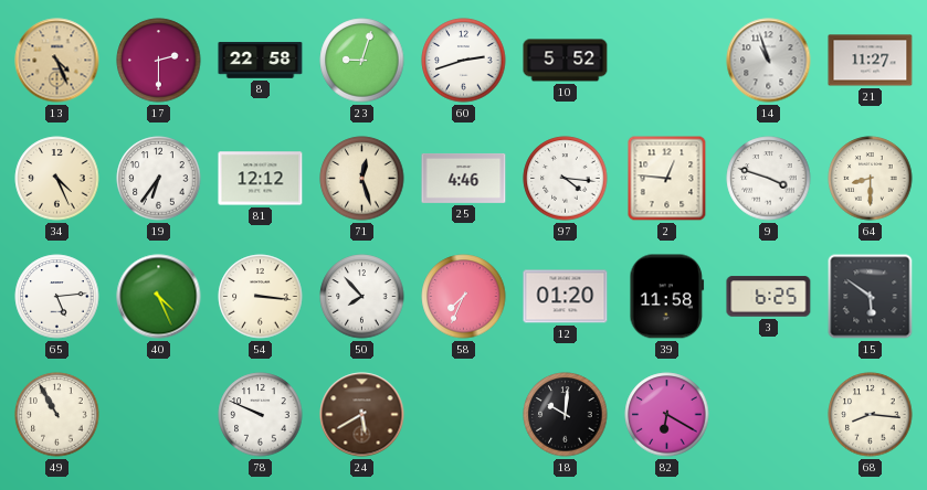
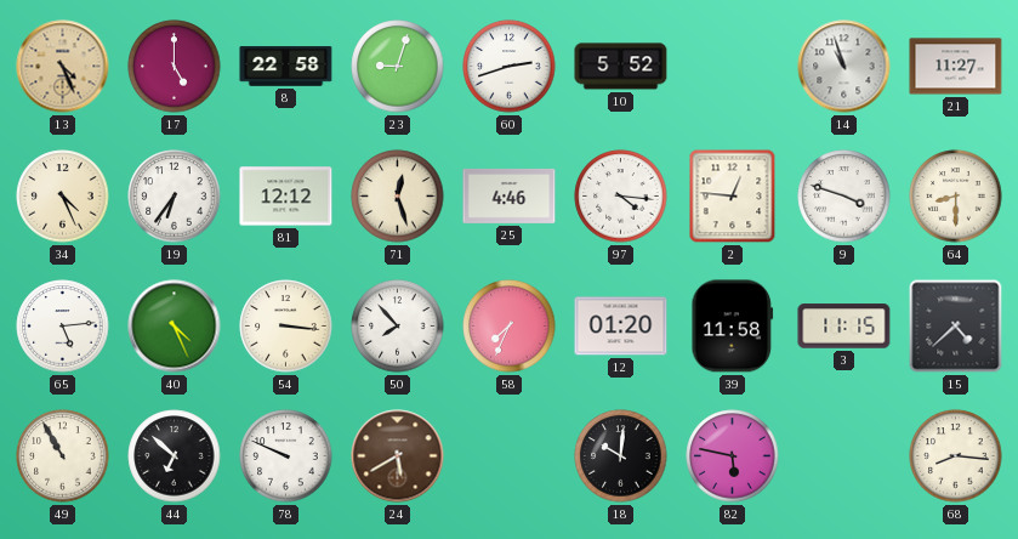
17: 2:30 -> 5:00
3: 6:25 -> 11:15
15: 5:51 -> 4:38
44: none -> 6:52
82: 6:20 -> 5:47
